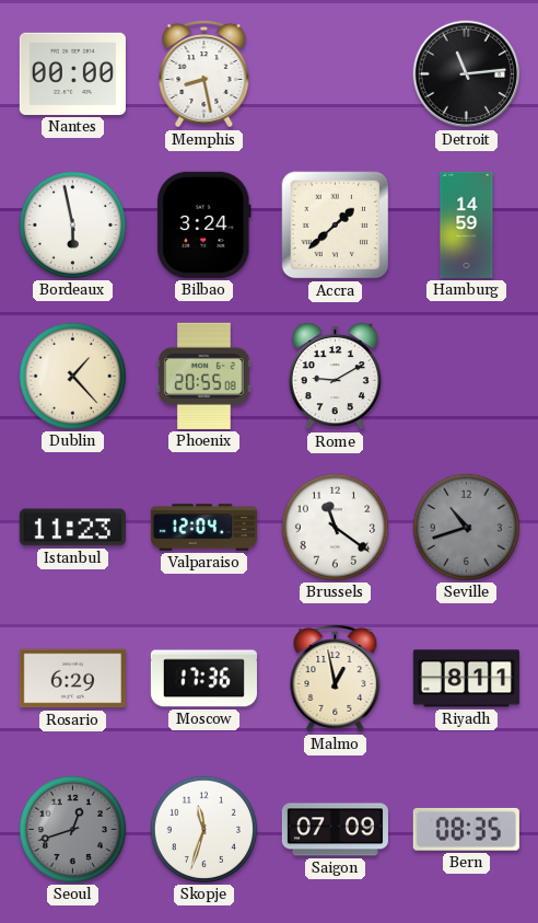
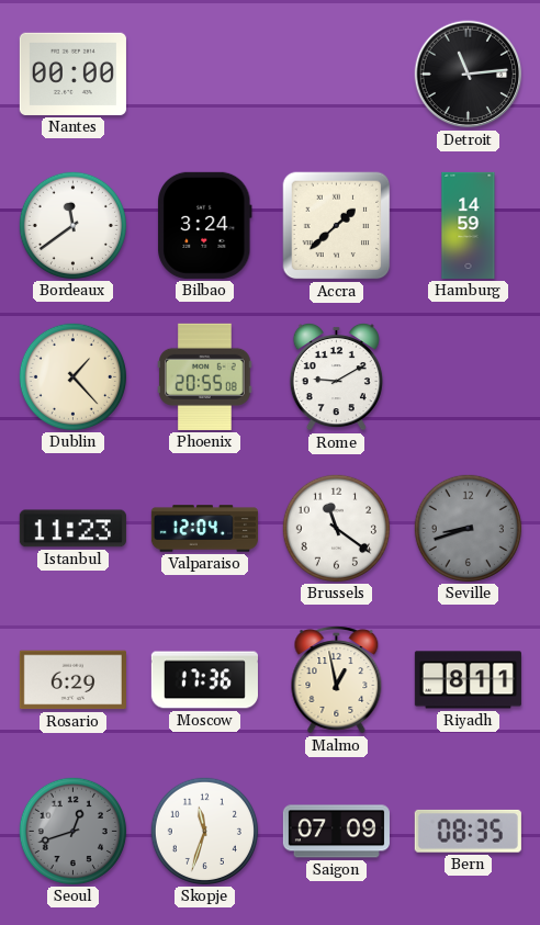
Memphis: 8:28 -> none
Bordeaux: 5:58 -> 11:39
Seville: 10:42 -> 8:42
